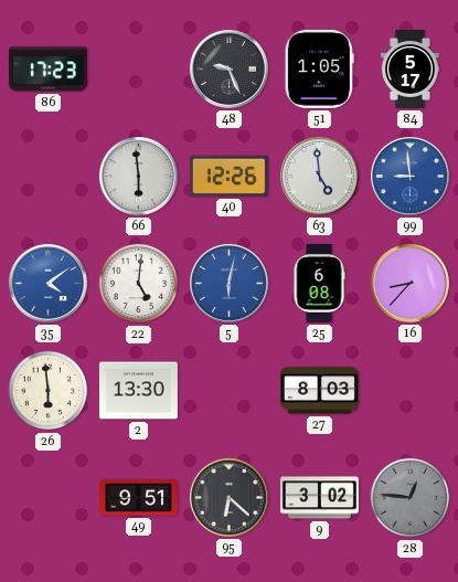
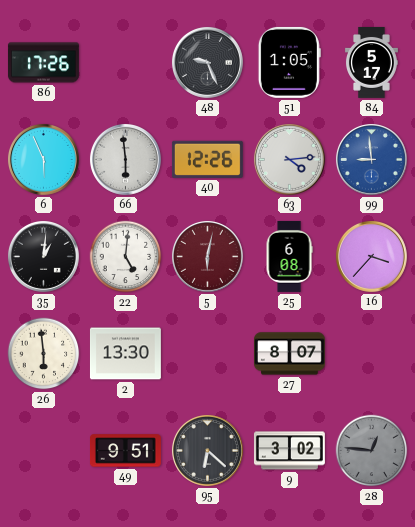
86: 17:23 -> 17:26
6: none -> 5:56
63: 4:59 -> 4:14
35: 4:09 -> 1:01
35 dial: blue -> black
5 dial: blue -> burgundy
16: 8:37 -> 3:37
27: 8:03 -> 8:07
